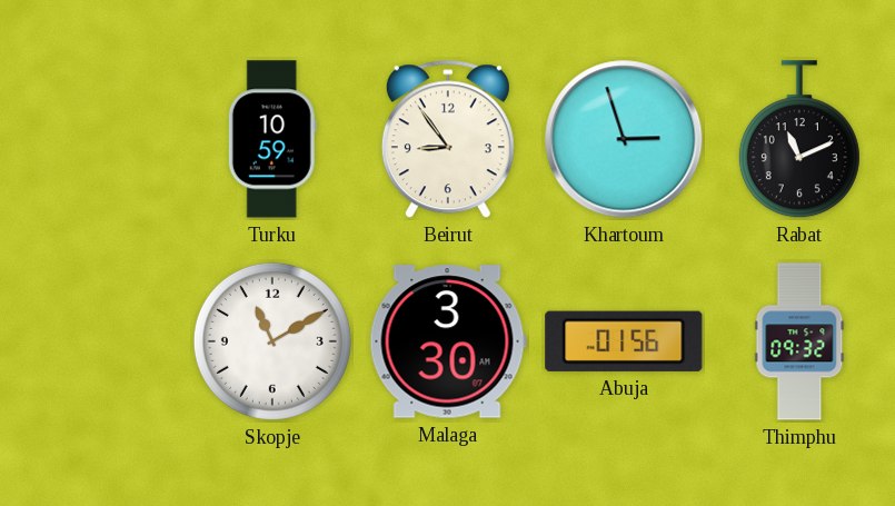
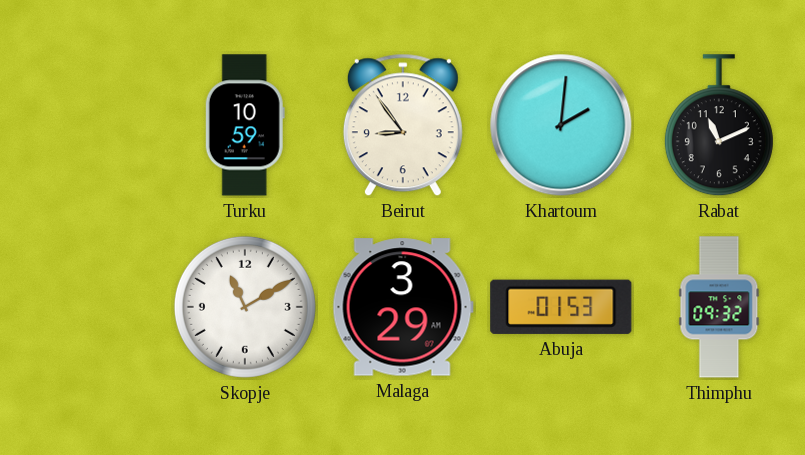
Khartoum: 2:57 -> 2:01
Malaga: 3:30 -> 3:29
Abuja: 01:56 -> 01:53
